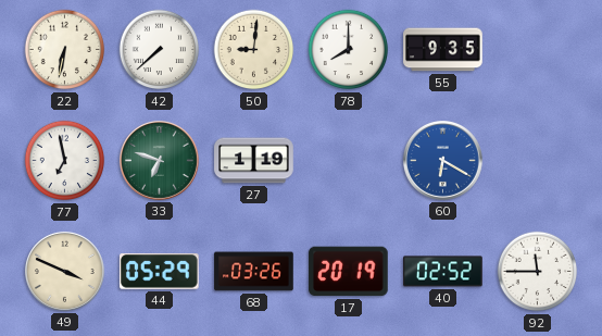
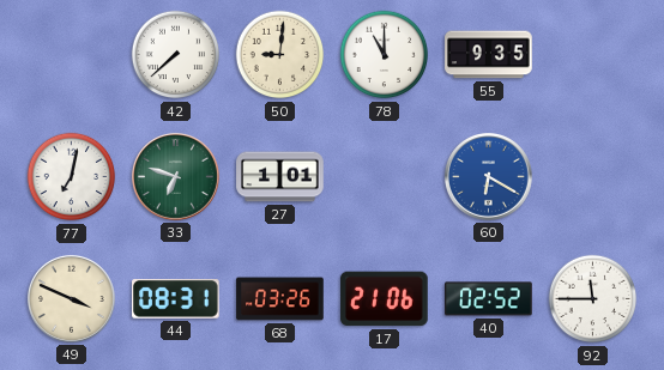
22: 6:32 -> none
78: 8:00 -> 11:00
77: 6:58 -> 7:02
27: 1:19 -> 1:01
44: 05:29 -> 08:31
17: 20:19 -> 21:06
